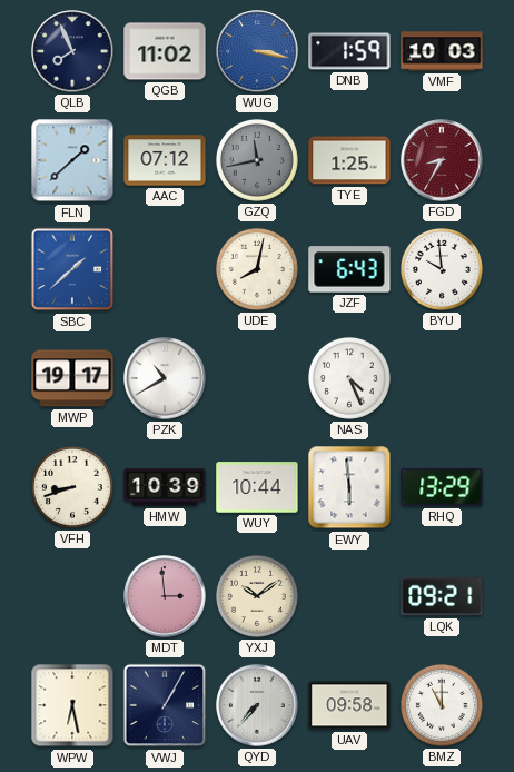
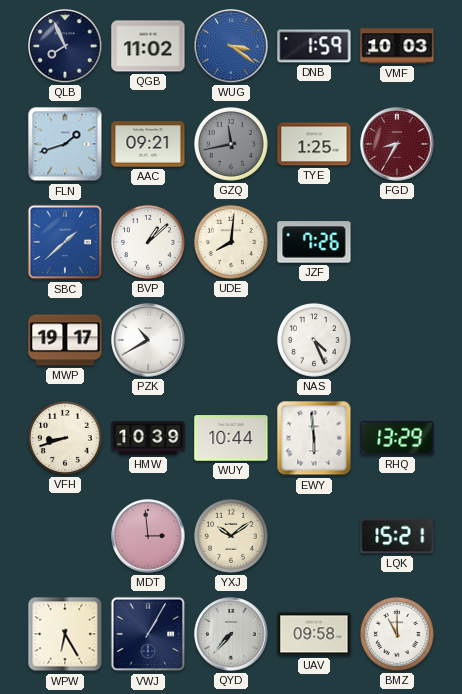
WUG: 3:17 -> 3:21
FLN: 1:38 -> 1:42
AAC: 07:12 -> 09:21
BVP: none -> 1:08
UDE: 8:02 -> 8:01
JZF: 6:43 -> 7:26
BYU: 9:59 -> none
LQK: 09:21 -> 15:21
WPW: 6:28 -> 6:25
